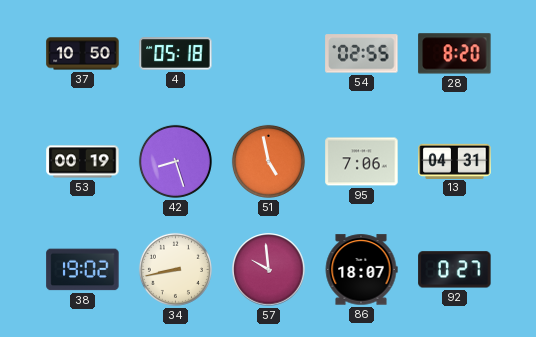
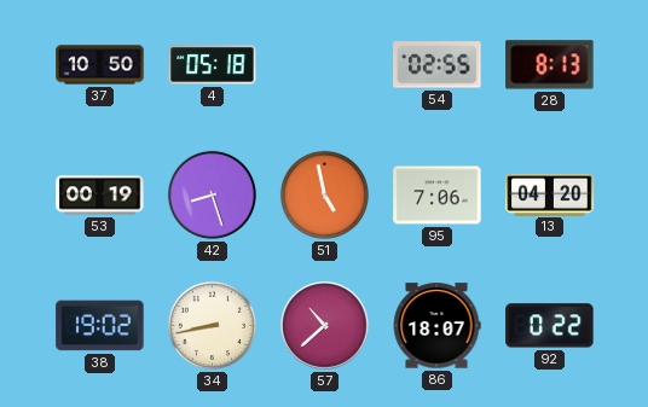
28: 8:20 -> 8:13
13: 04:31 -> 04:20
57: 9:59 -> 10:38
92: 0:27 -> 0:22
